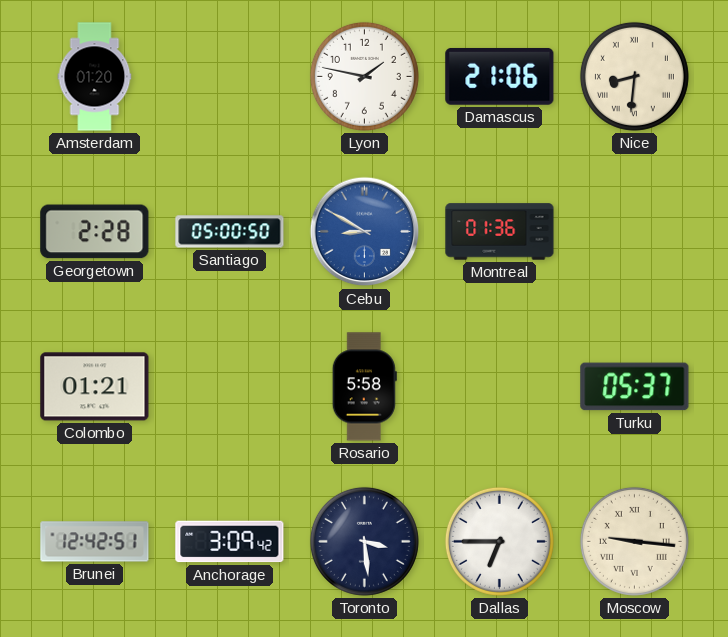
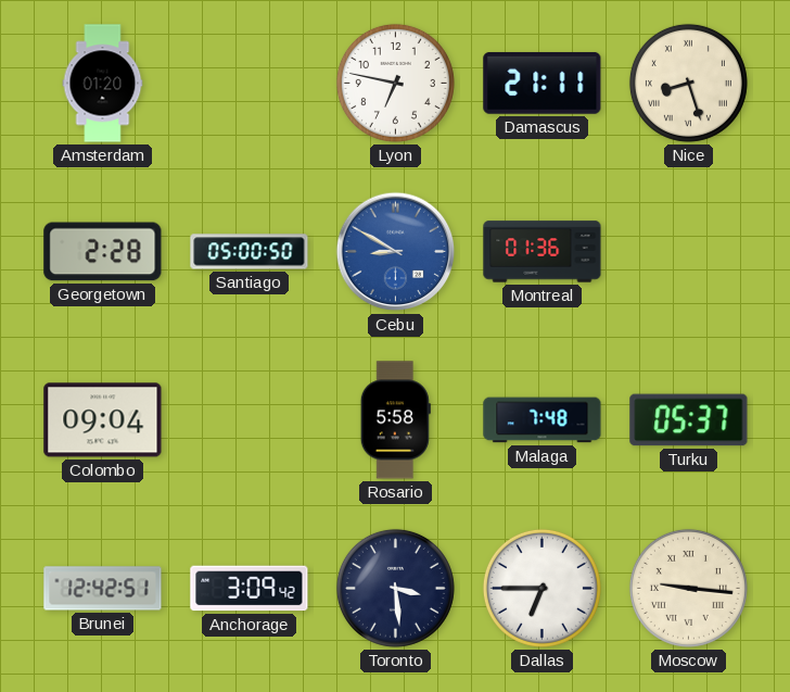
Lyon: 1:47 -> 6:47
Damascus: 21:06 -> 21:11
Nice: 8:31 -> 8:27
Colombo: 01:21 -> 09:04
Malaga: none -> 7:48
